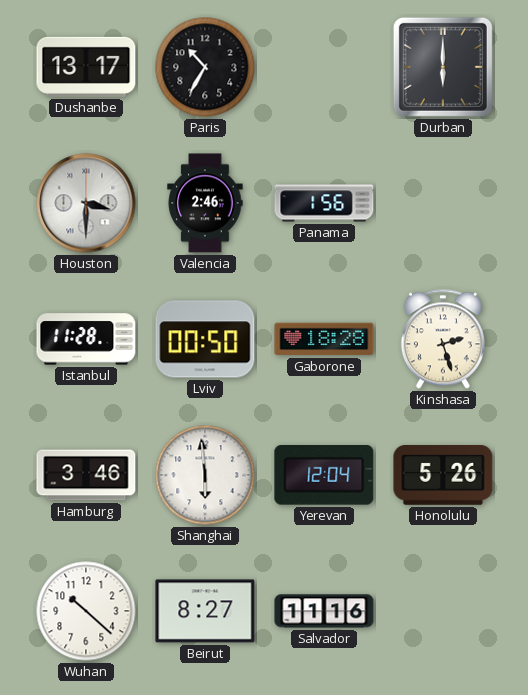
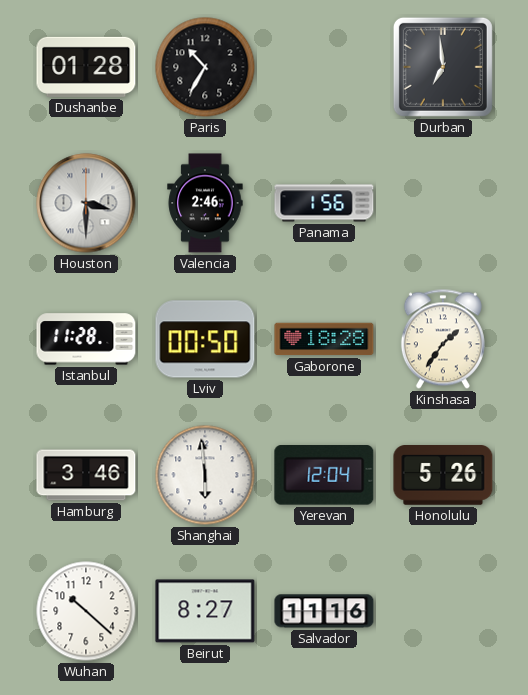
Dushanbe: 13:17 -> 01:28
Durban: 6:00 -> 6:59
Kinshasa: 2:27 -> 1:36
